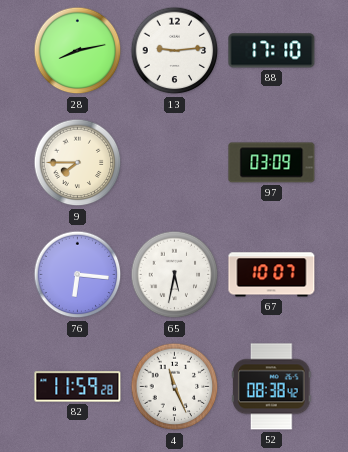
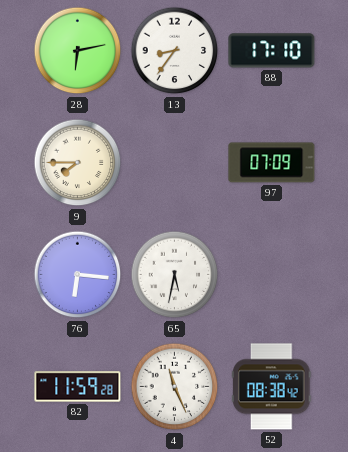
28: 8:13 -> 6:13
13: 9:14 -> 8:36
97: 03:09 -> 07:09
67: 10:07 -> none
